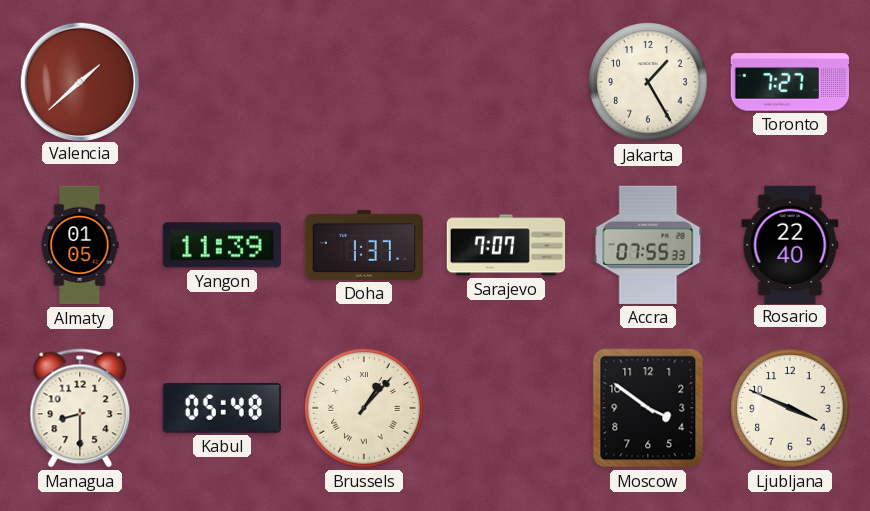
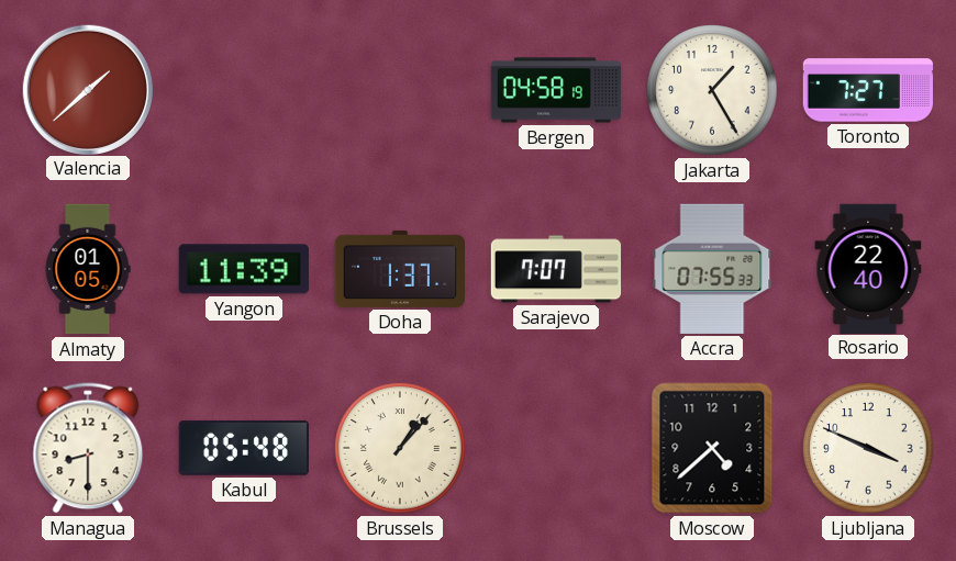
Bergen: none -> 04:58
Moscow: 3:51 -> 4:38
